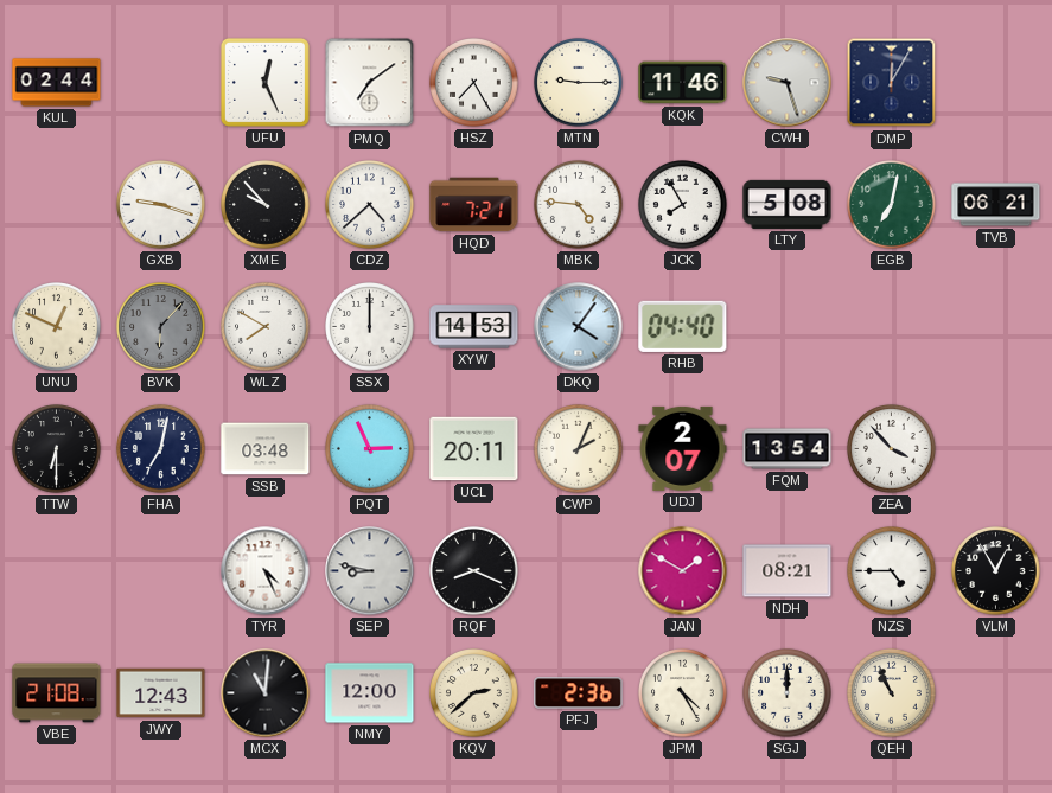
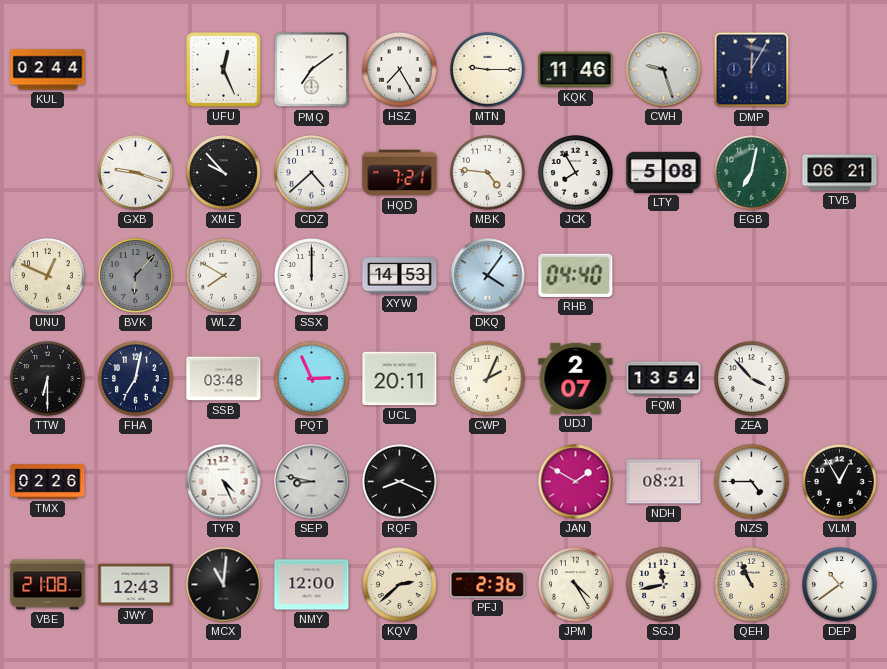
TMX: none -> 02:26
SGJ: 12:00 -> 11:43
DEP: none -> 10:39
